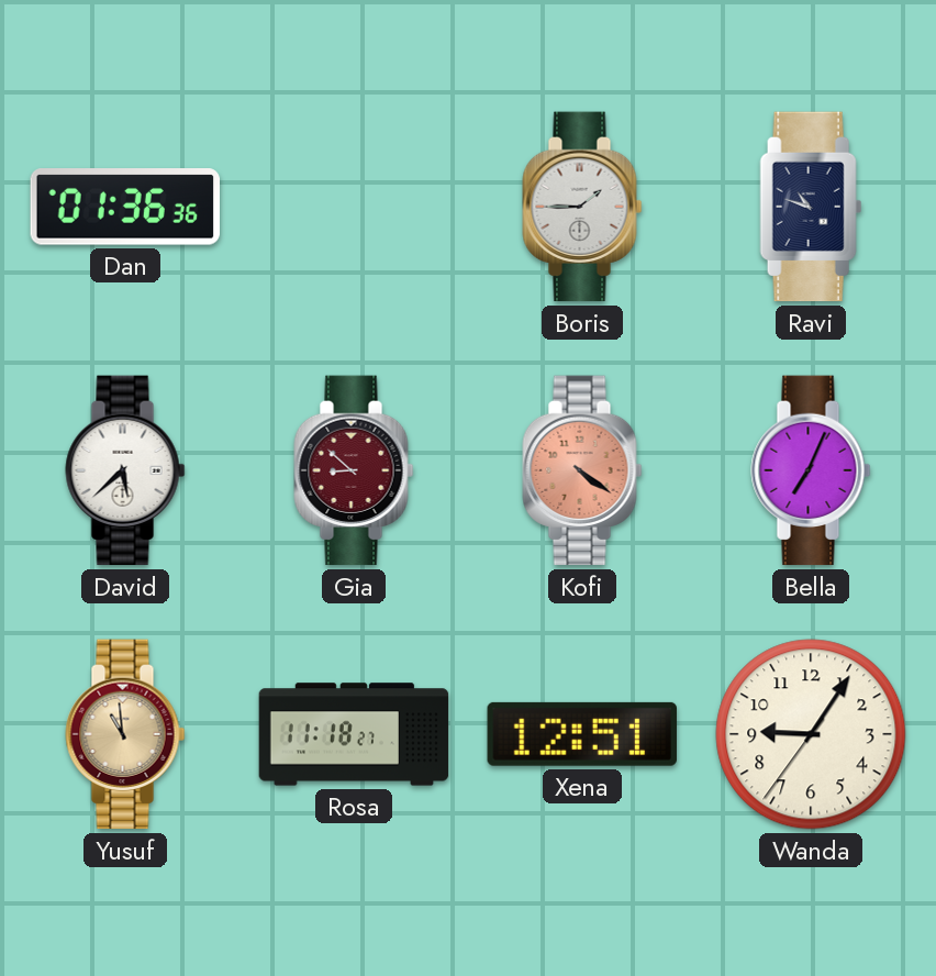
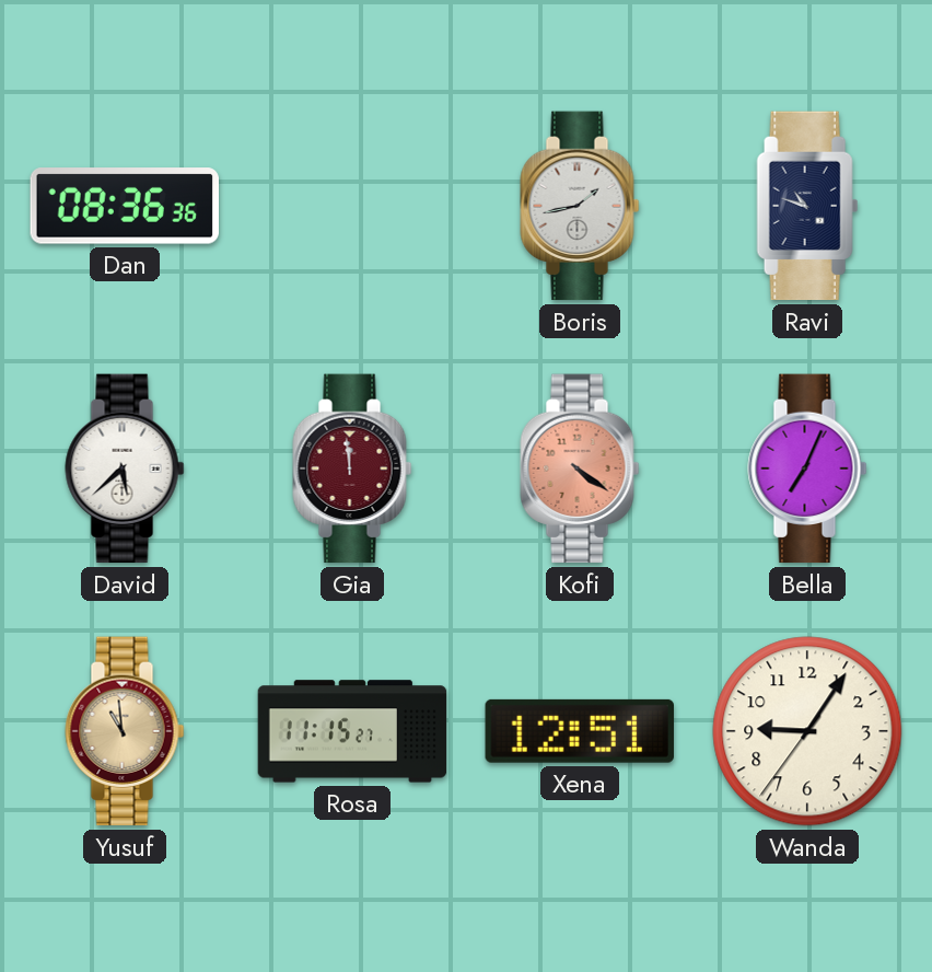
Dan: 01:36 -> 08:36
Boris: 1:45 -> 1:43
Gia: 8:52 -> 11:59
Rosa: 11:18 -> 11:15
